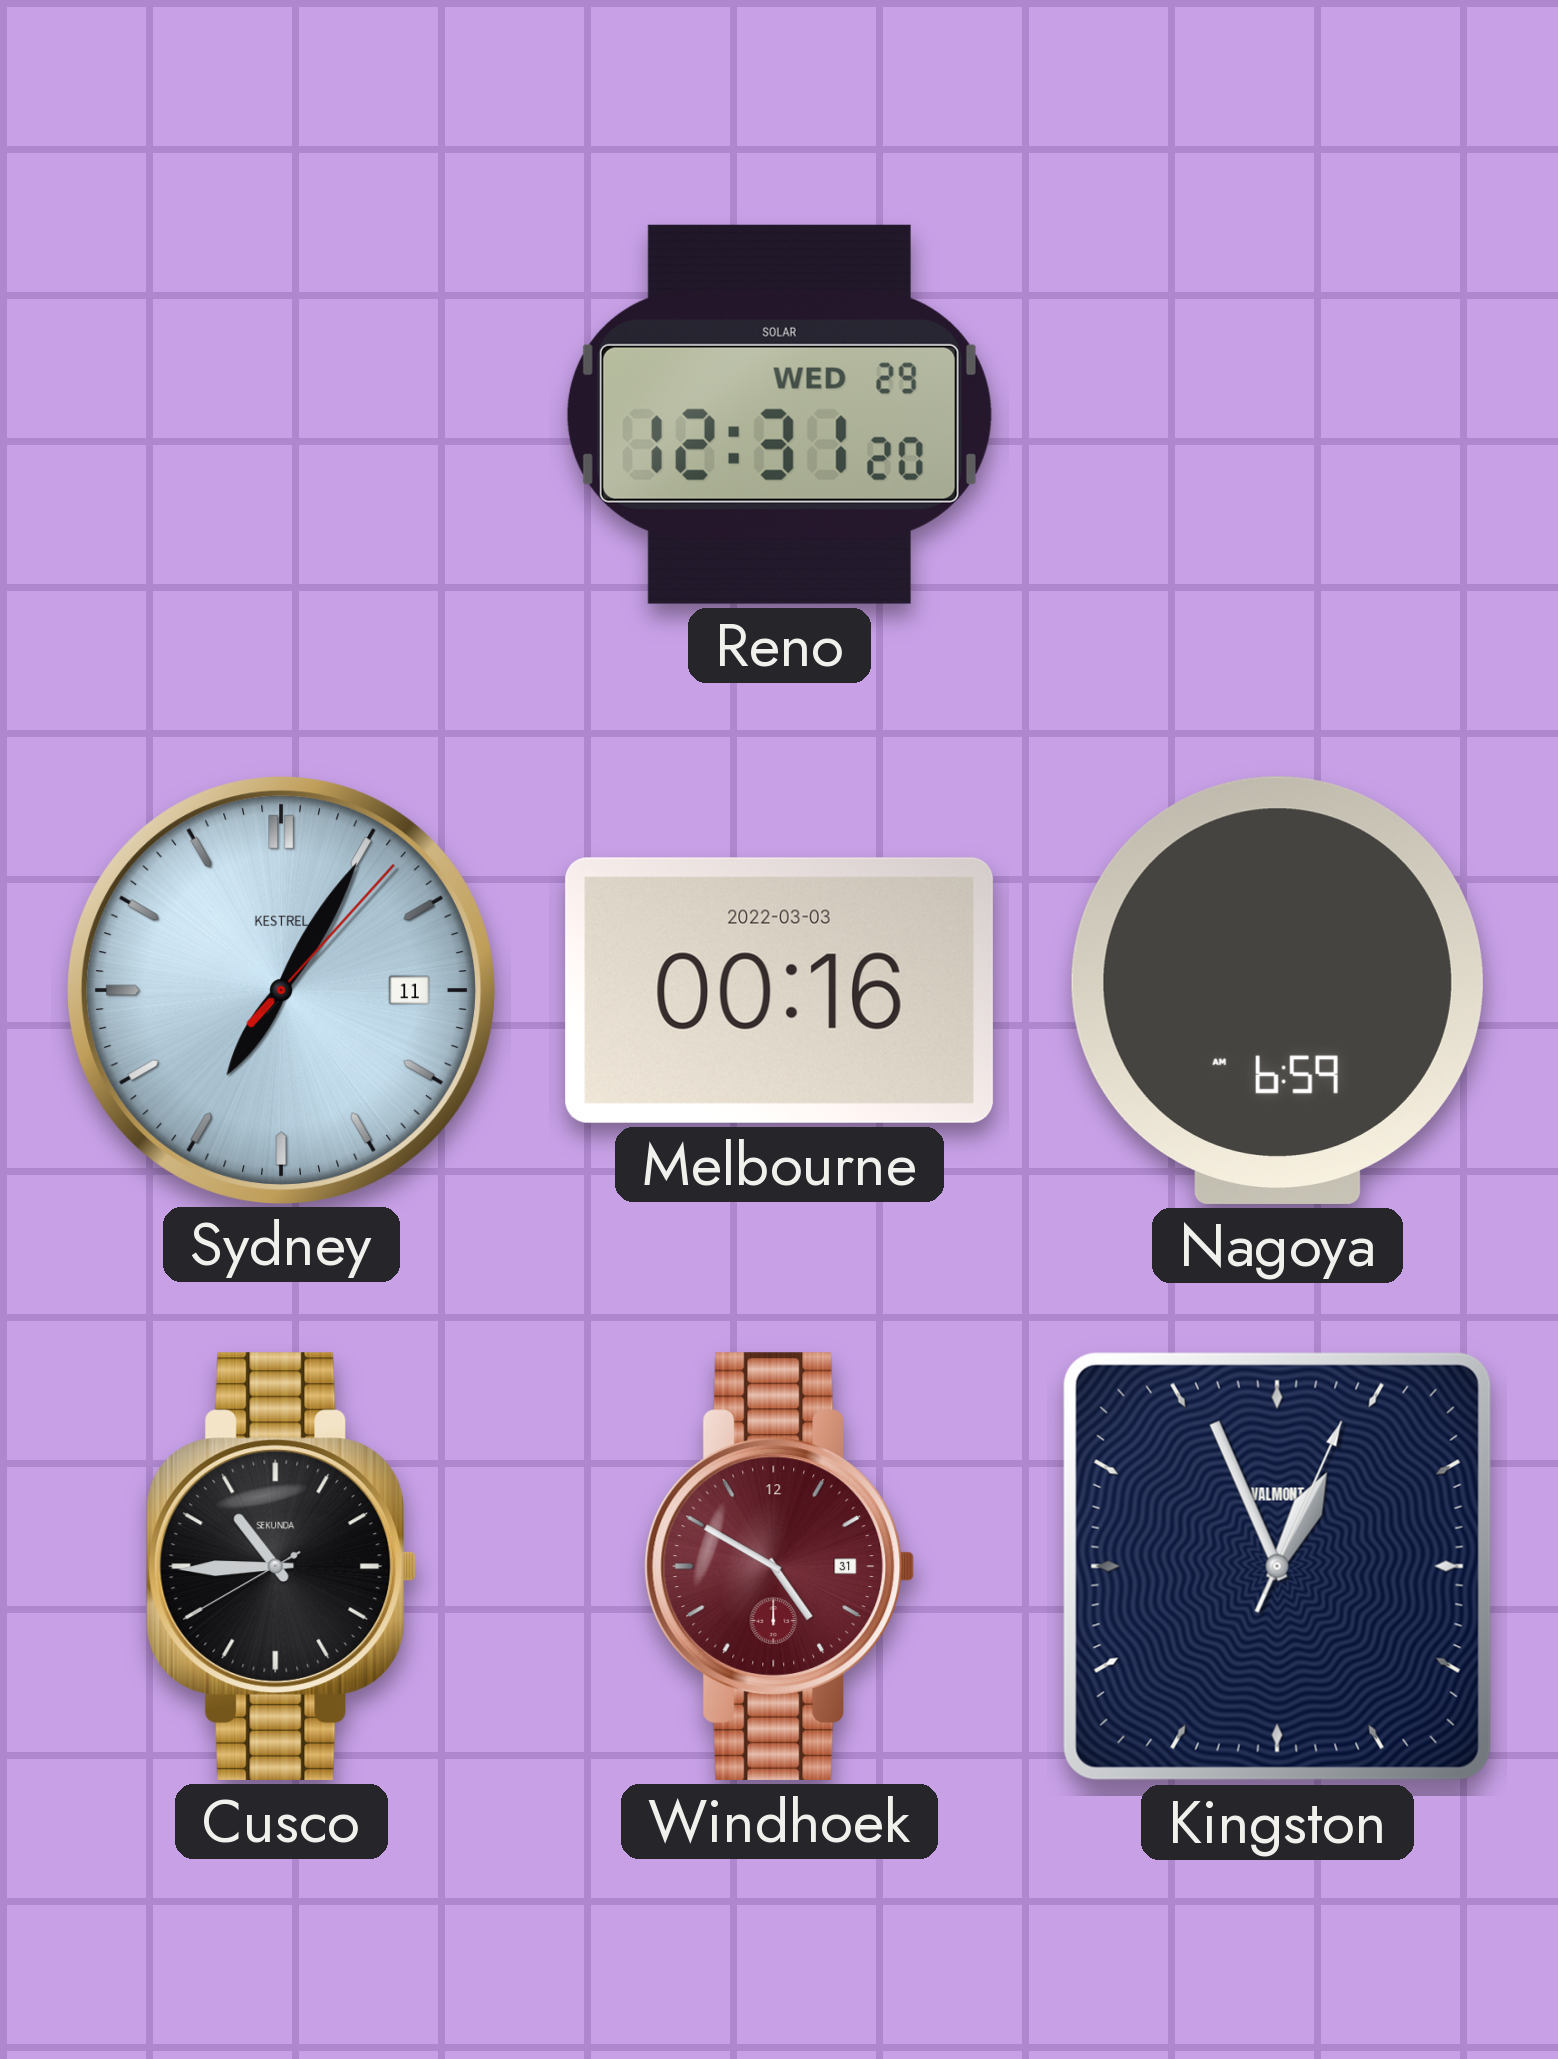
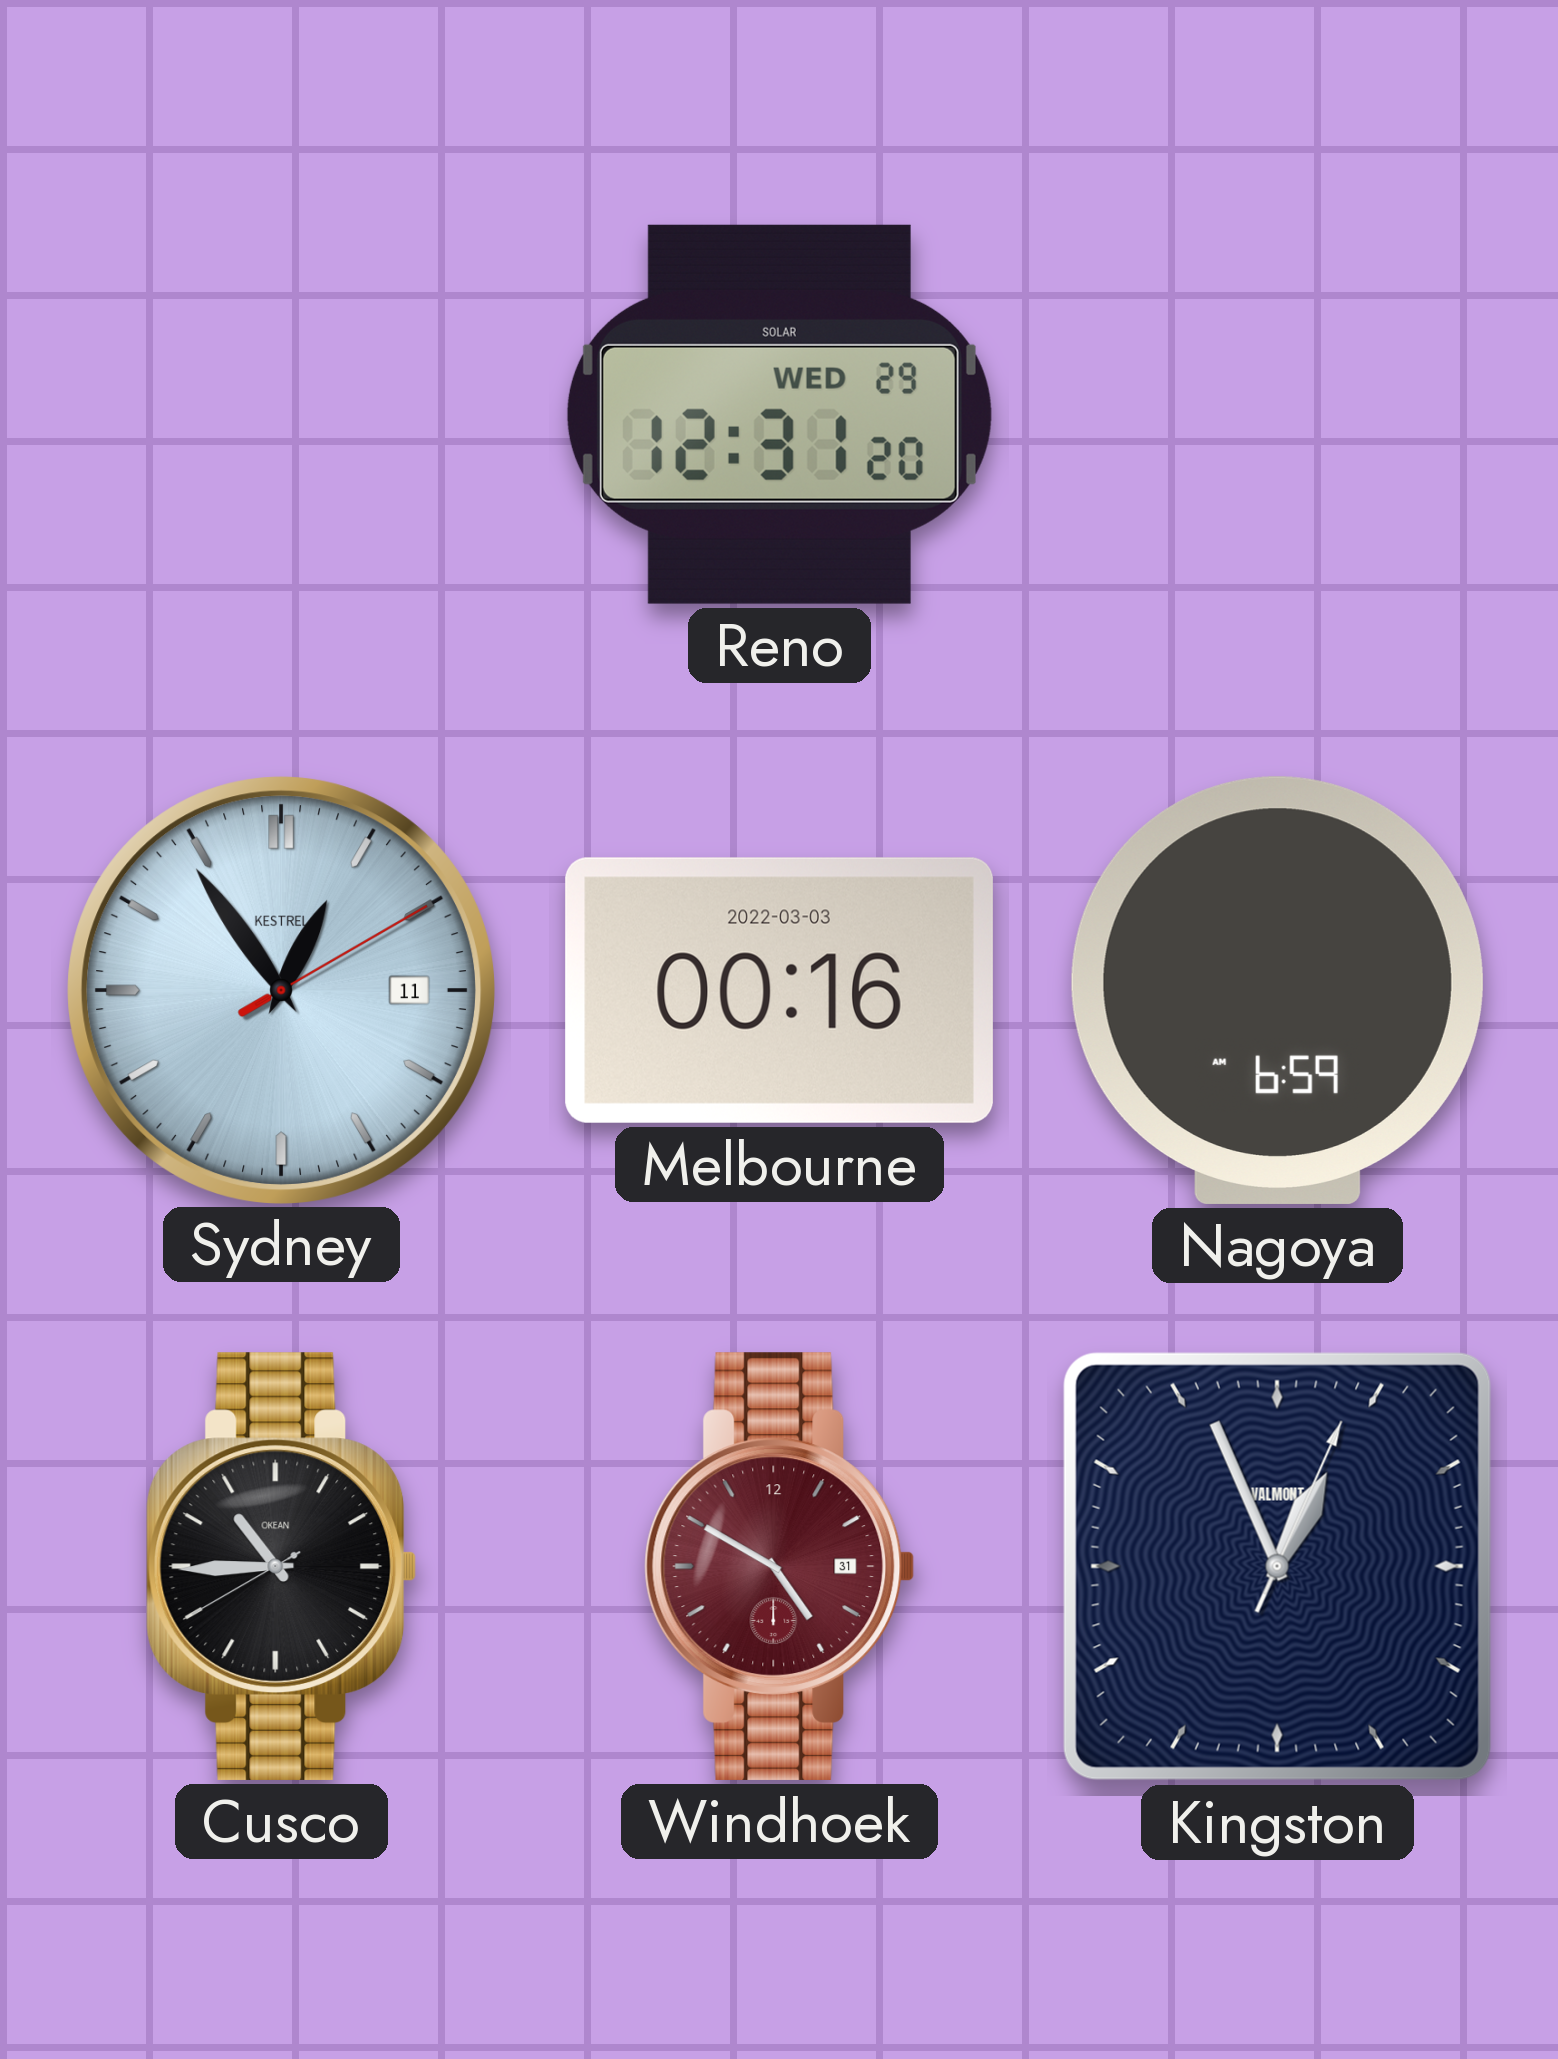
Sydney: 7:05 -> 12:54
Cusco brand: SEKUNDA -> OKEAN
